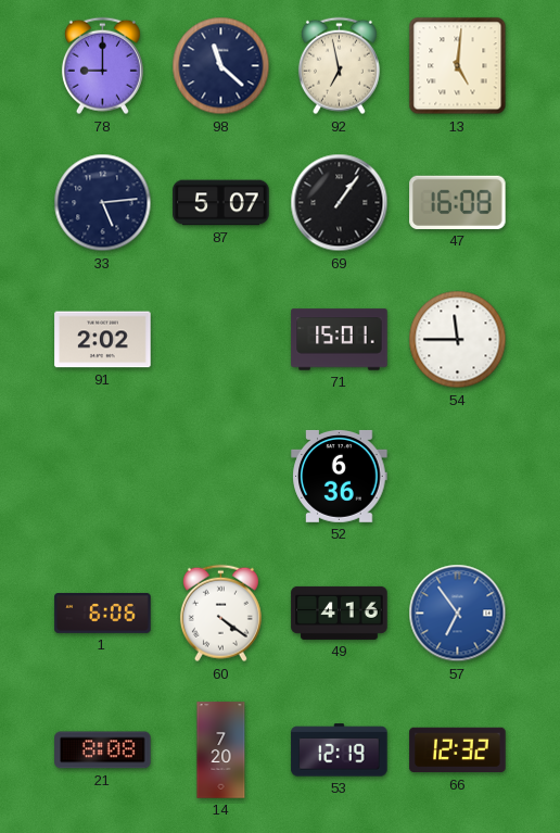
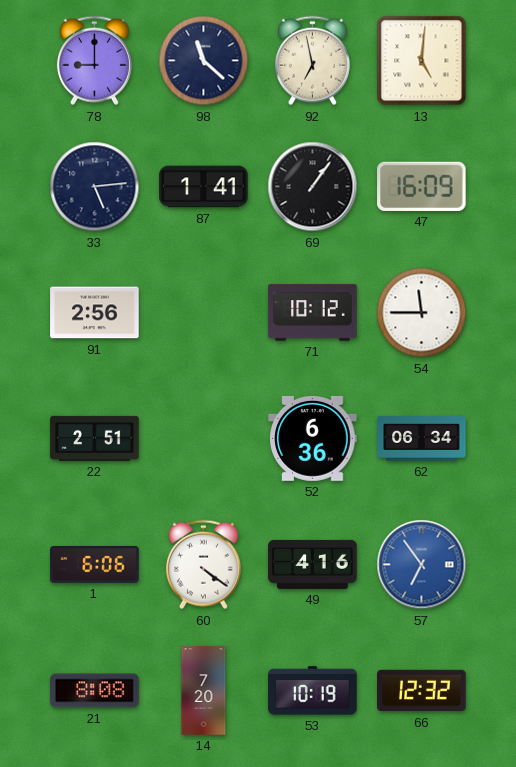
87: 5:07 -> 1:41
47: 16:08 -> 16:09
91: 2:02 -> 2:56
71: 15:01 -> 10:12
22: none -> 2:51
62: none -> 06:34
53: 12:19 -> 10:19
